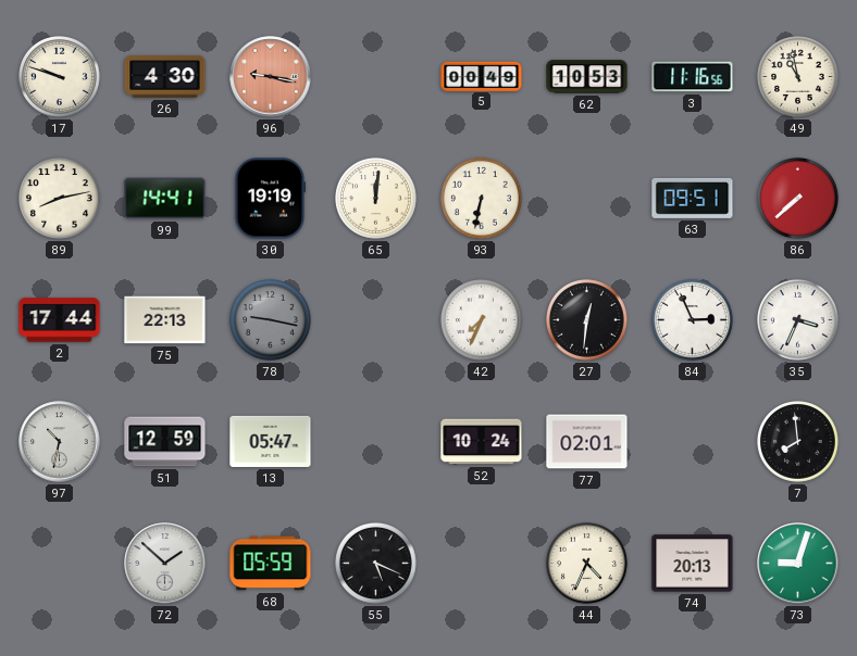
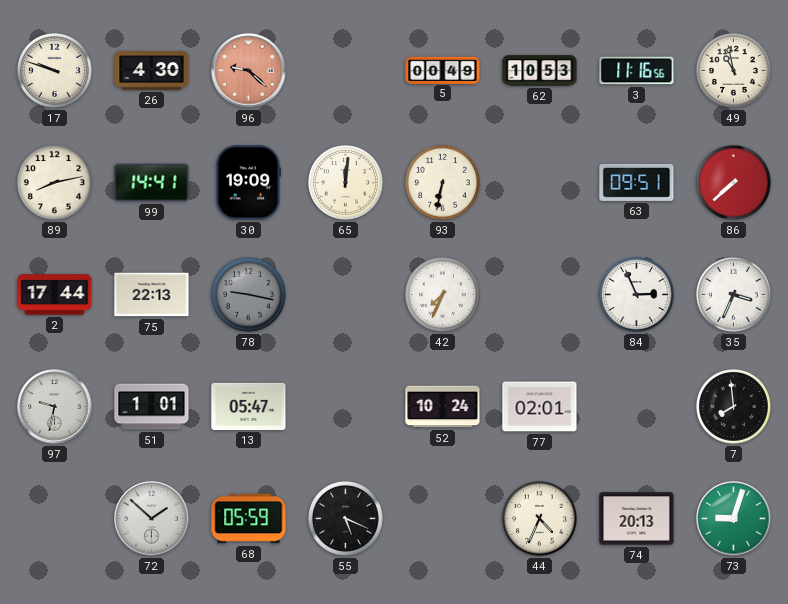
96: 9:17 -> 9:22
30: 19:19 -> 19:09
27: 12:31 -> none
97: 10:32 -> 9:32
51: 12:59 -> 1:01
